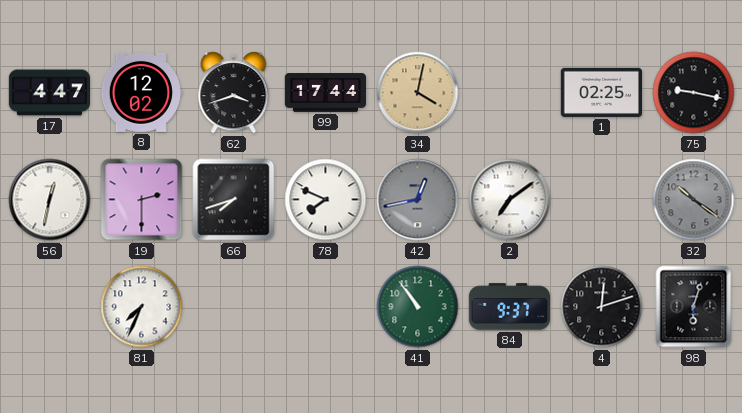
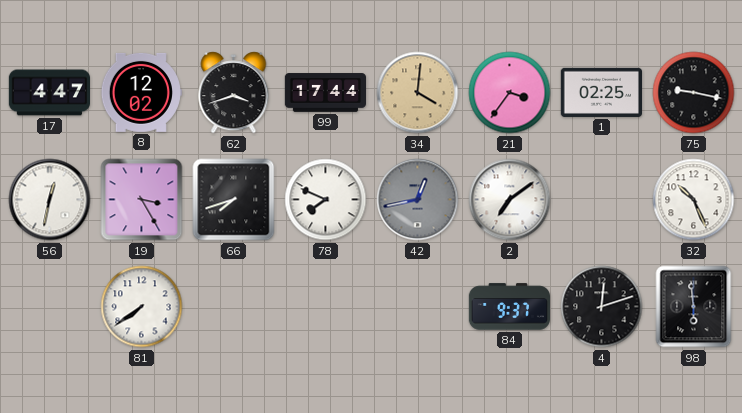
34: 4:02 -> 4:01
21: none -> 3:36
19: 2:30 -> 3:25
32: 10:21 -> 10:26
32 dial: grey -> white
81: 7:34 -> 7:39
41: 10:54 -> none
98: 6:03 -> 5:59
